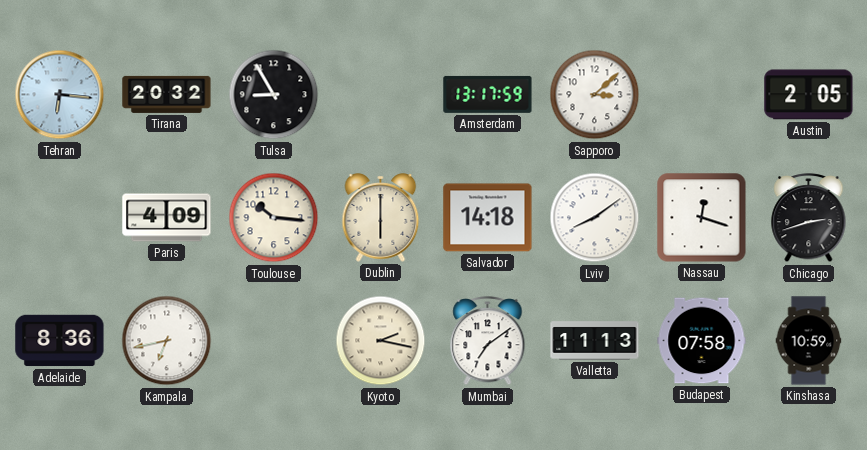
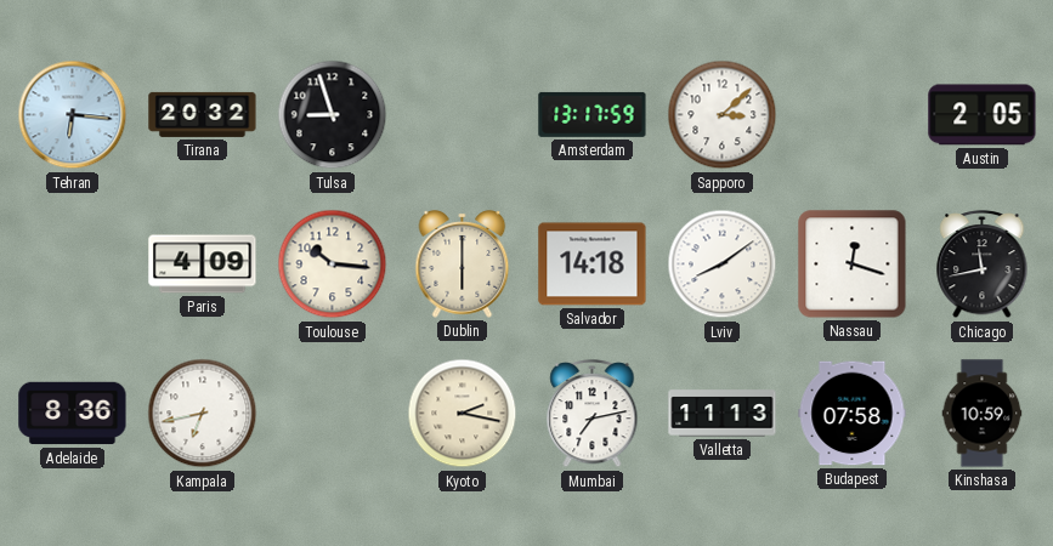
Tulsa: 8:55 -> 8:57
Chicago: 2:42 -> 11:43
Mumbai: 7:09 -> 7:13
